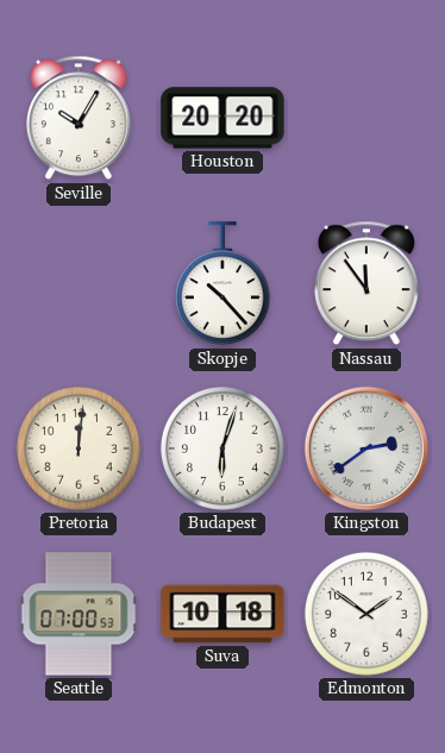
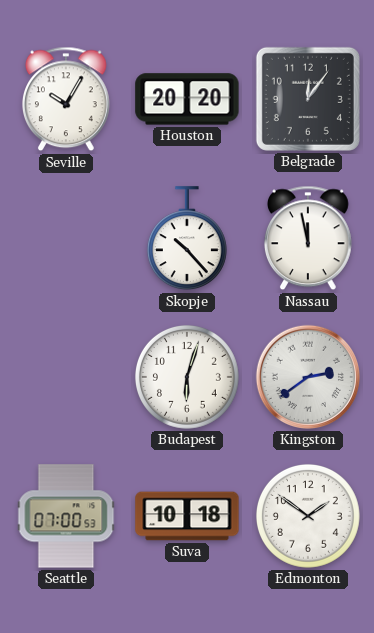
Belgrade: none -> 12:06
Nassau: 11:54 -> 11:58
Pretoria: 12:01 -> none
